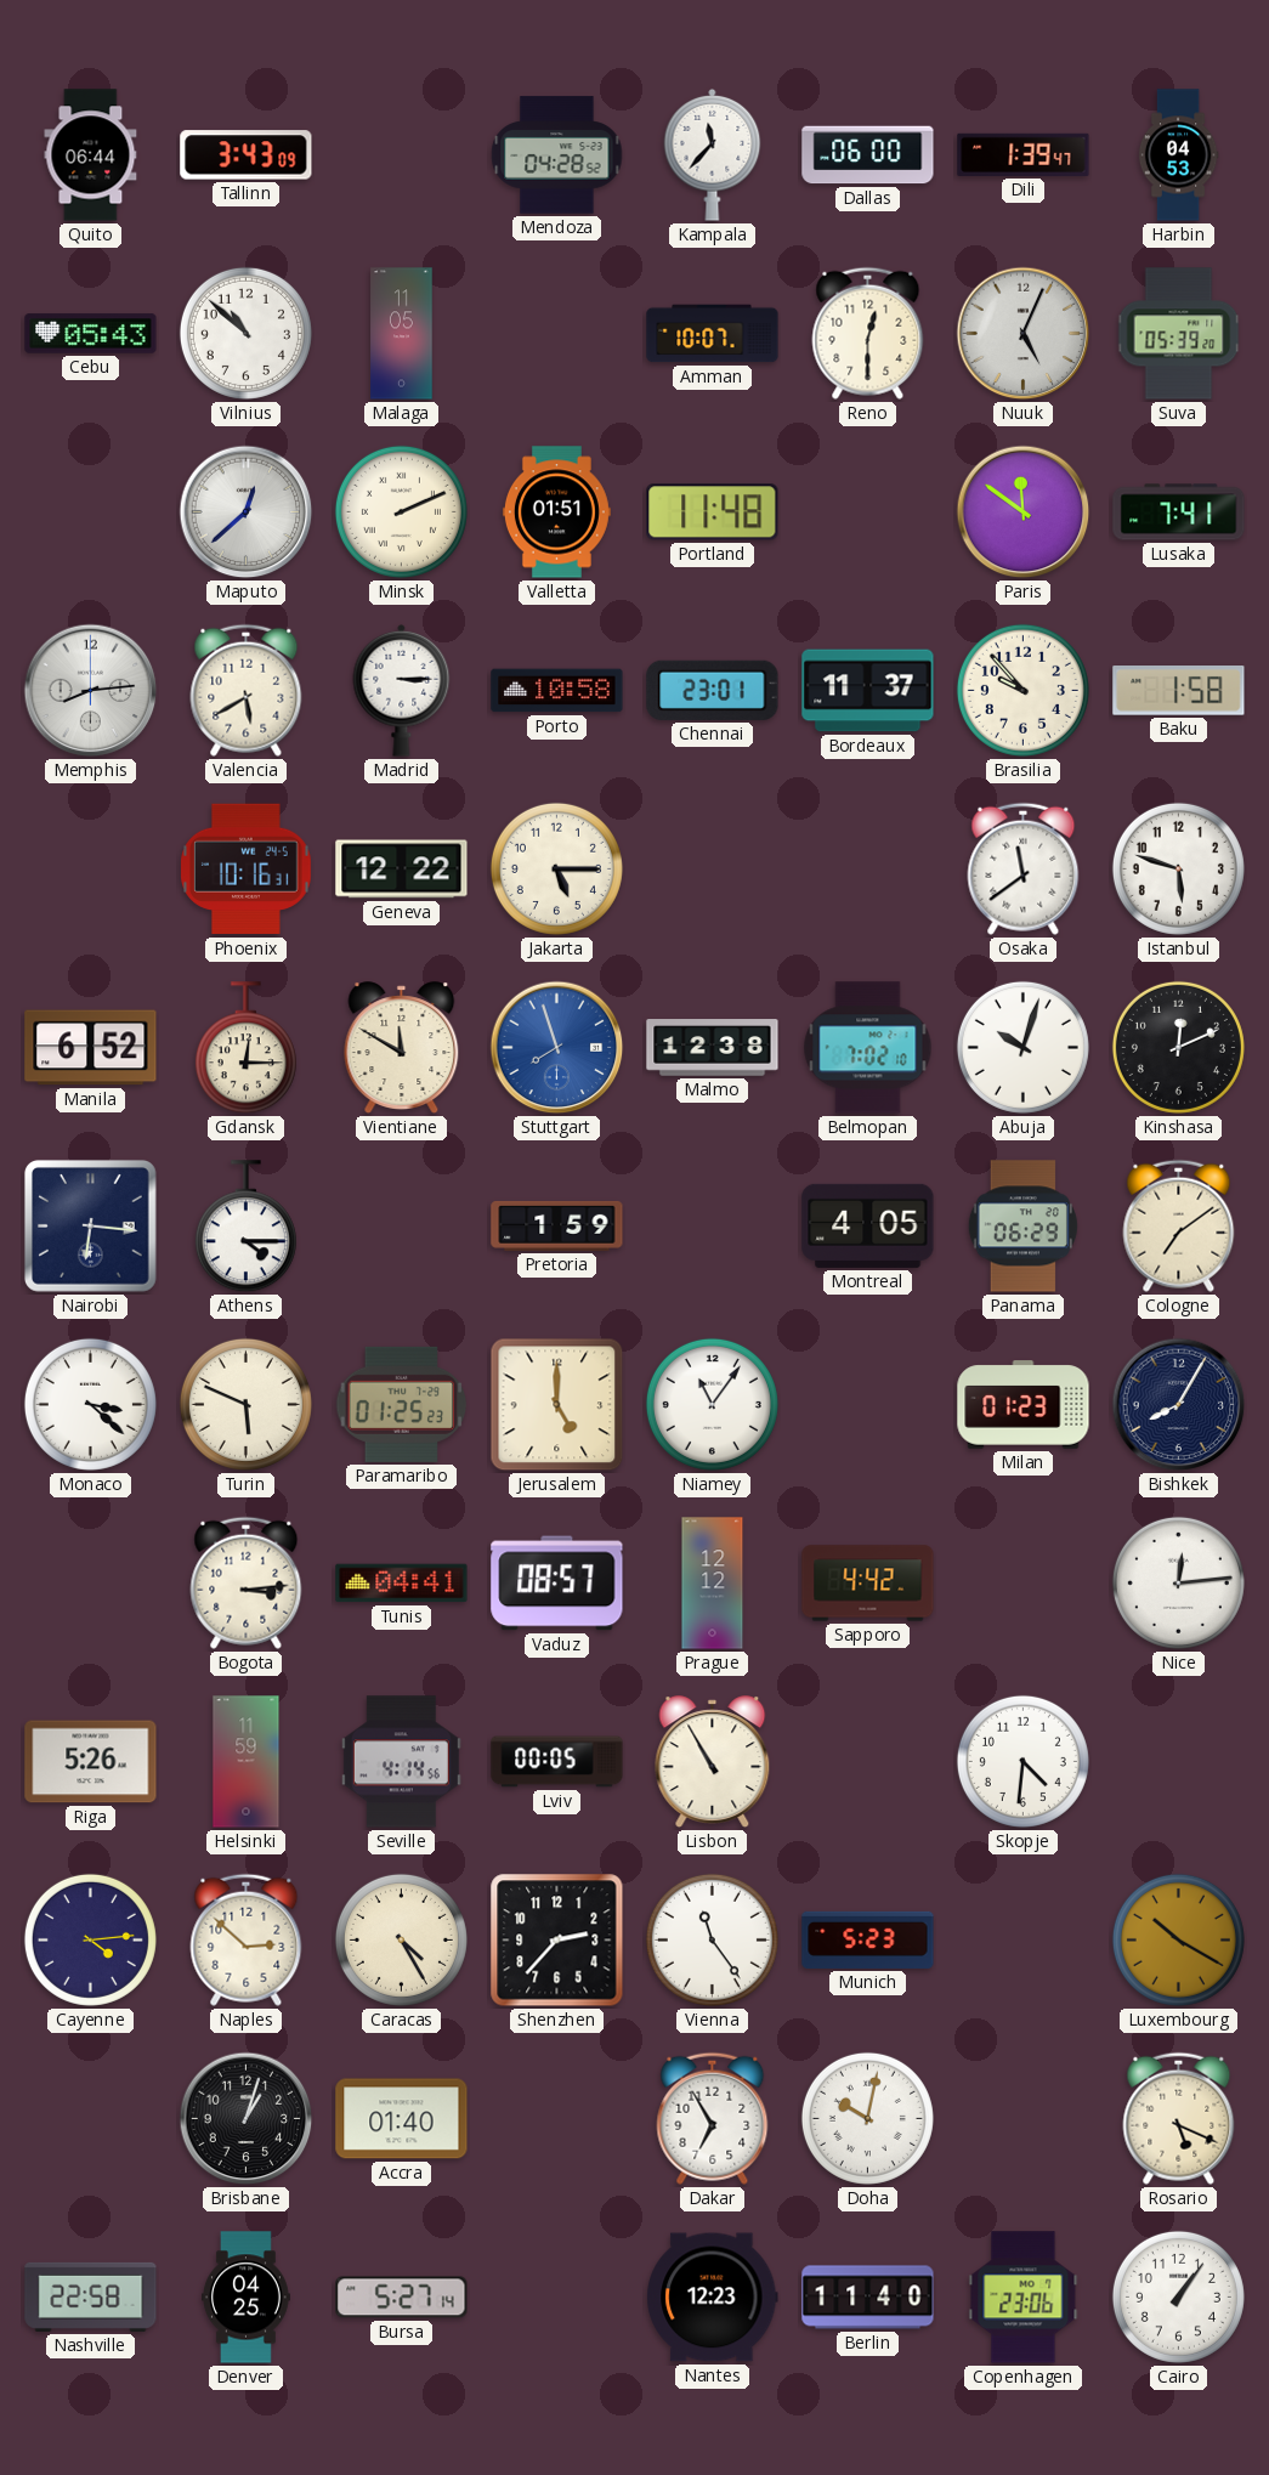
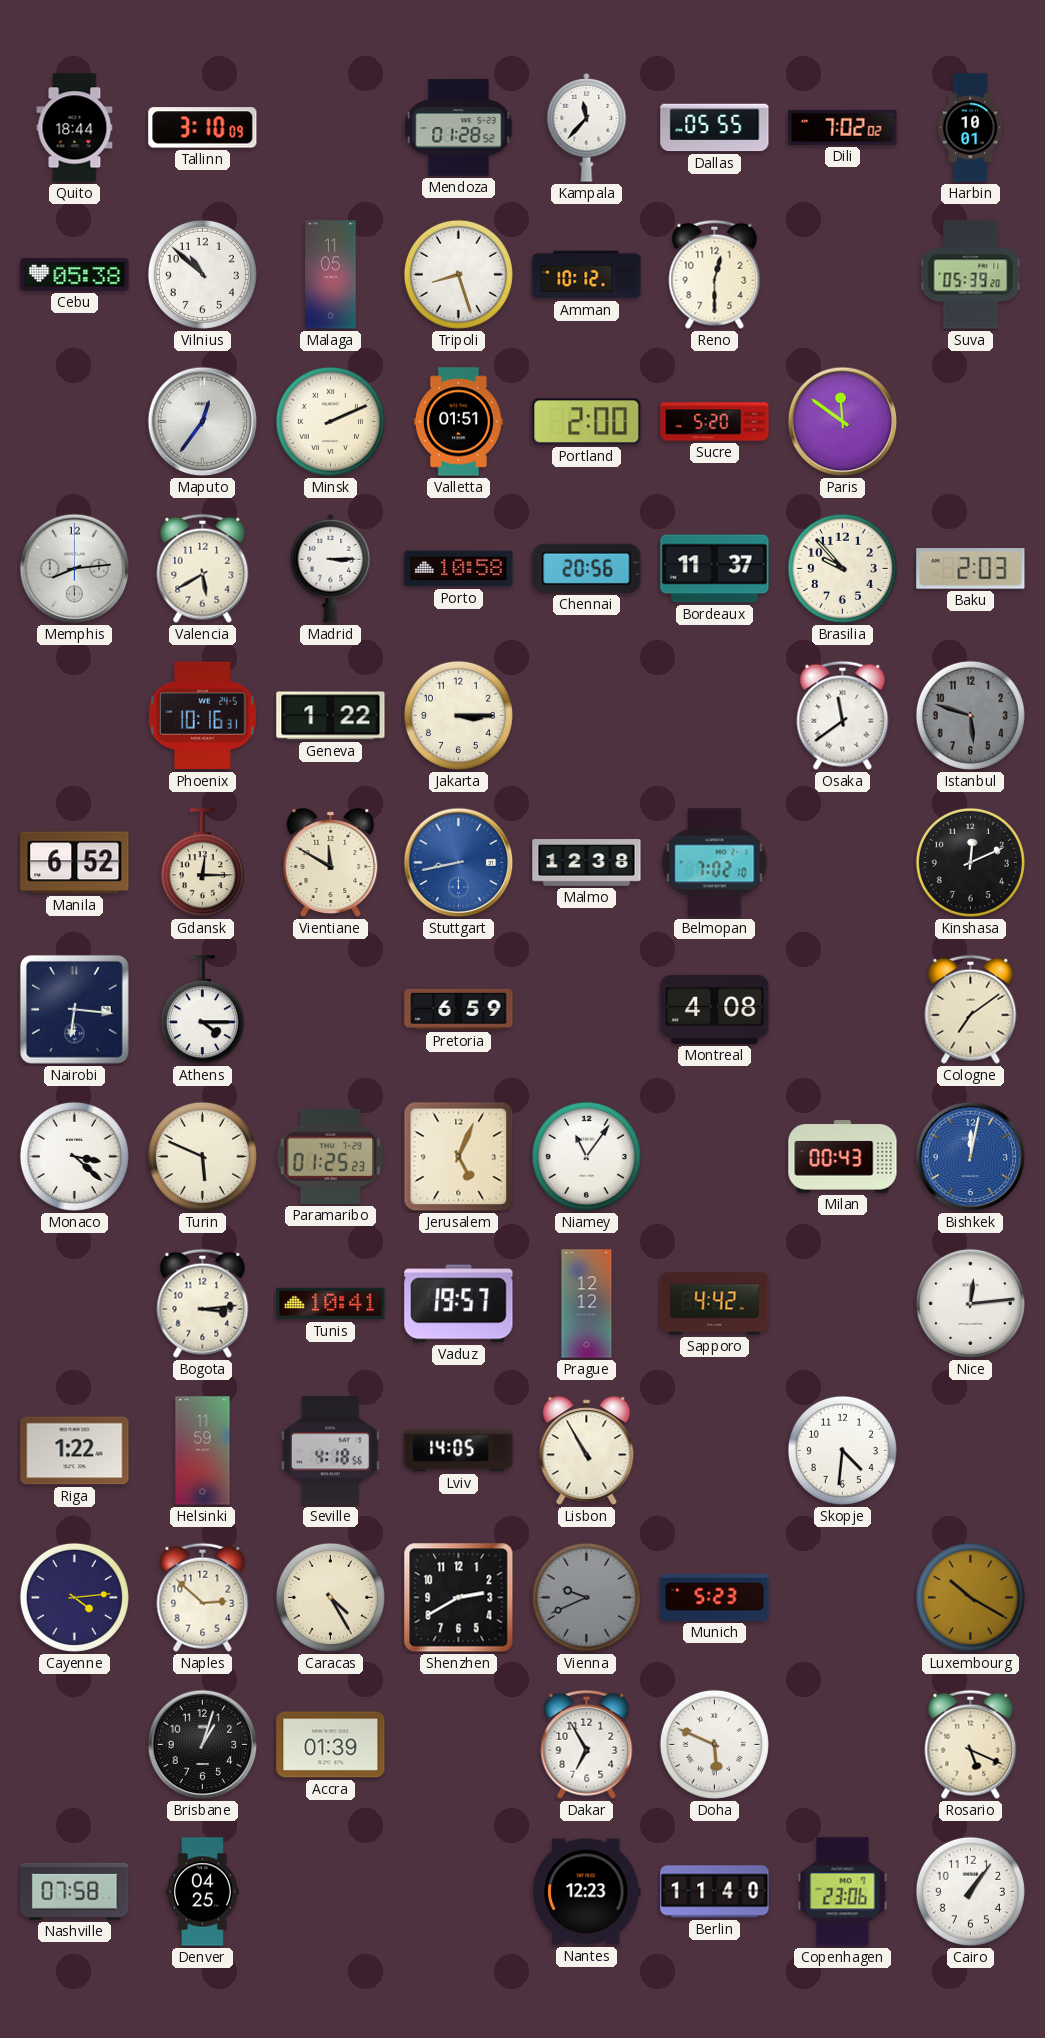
Quito: 06:44 -> 18:44
Tallinn: 3:43 -> 3:10
Mendoza: 04:28 -> 01:28
Dallas: 06:00 -> 05:55
Dili: 1:39 -> 7:02
Harbin: 04:53 -> 10:01
Cebu: 05:43 -> 05:38
Tripoli: none -> 8:27
Amman: 10:07 -> 10:12
Nuuk: 5:04 -> none
Maputo: 12:38 -> 12:36
Portland: 11:48 -> 2:00
Sucre: none -> 5:20
Lusaka: 7:41 -> none
Chennai: 23:01 -> 20:56
Baku: 1:58 -> 2:03
Geneva: 12:22 -> 1:22
Jakarta: 5:15 -> 3:15
Istanbul dial: white -> grey
Stuttgart: 7:57 -> 8:43
Abuja: 10:03 -> none
Pretoria: 1:59 -> 6:59
Montreal: 4:05 -> 4:08
Panama: 06:29 -> none
Jerusalem: 5:00 -> 5:04
Milan: 01:23 -> 00:43
Bishkek: 8:05 -> 12:02
Bishkek dial: navy -> blue
Tunis: 04:41 -> 10:41
Vaduz: 08:57 -> 19:57
Riga: 5:26 -> 1:22
Seville: 4:14 -> 4:18
Lviv: 00:05 -> 14:05
Shenzhen: 2:37 -> 2:40
Vienna: 11:24 -> 9:41
Vienna dial: white -> grey
Accra: 01:40 -> 01:39
Doha: 10:02 -> 5:49
Nashville: 22:58 -> 07:58
Bursa: 5:27 -> none
